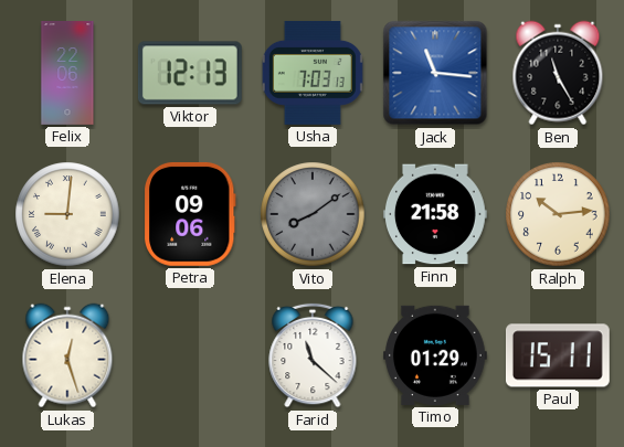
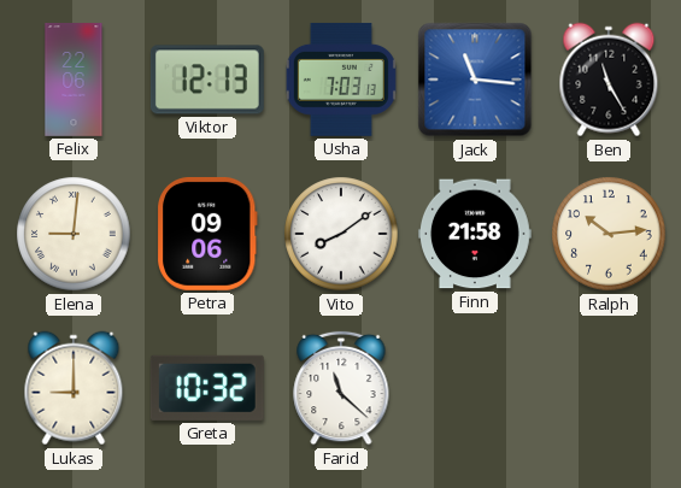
Vito dial: grey -> white
Lukas: 12:27 -> 9:00
Greta: none -> 10:32
Timo: 01:29 -> none
Paul: 15:11 -> none
